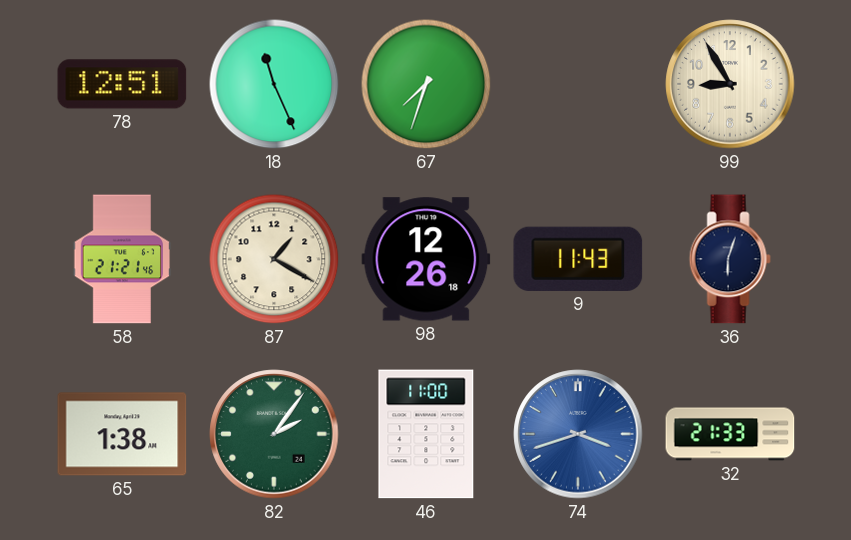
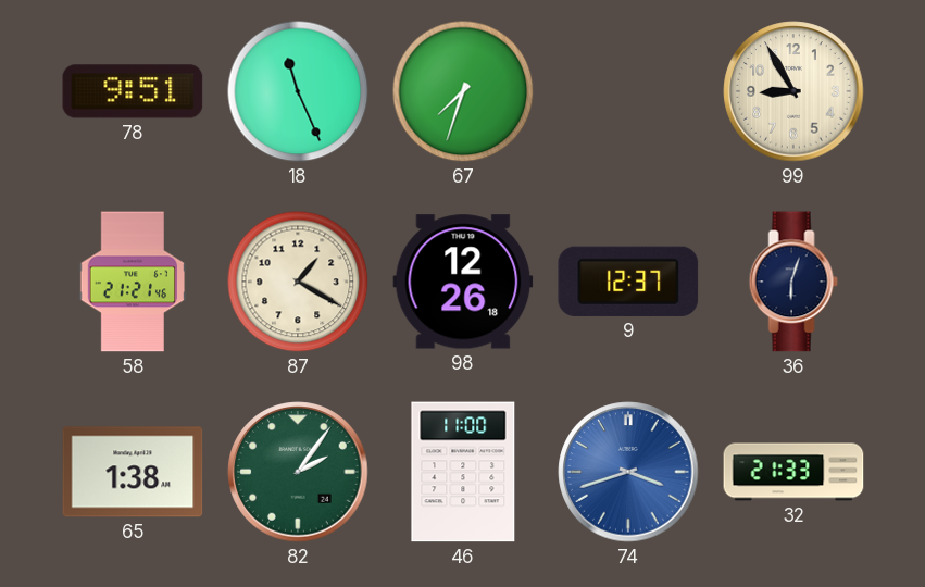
78: 12:51 -> 9:51
9: 11:43 -> 12:37
